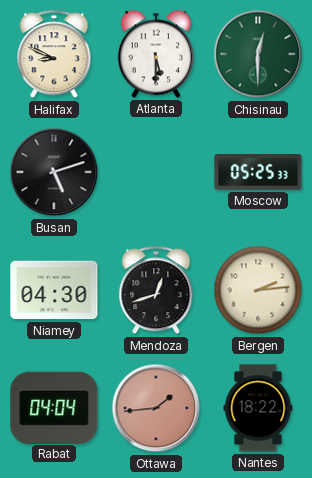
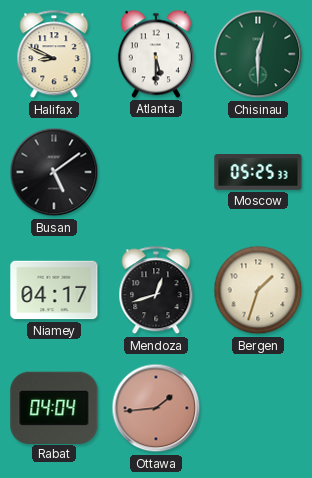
Busan: 5:12 -> 5:09
Niamey: 04:30 -> 04:17
Bergen: 2:14 -> 1:33
Nantes: 18:22 -> none
